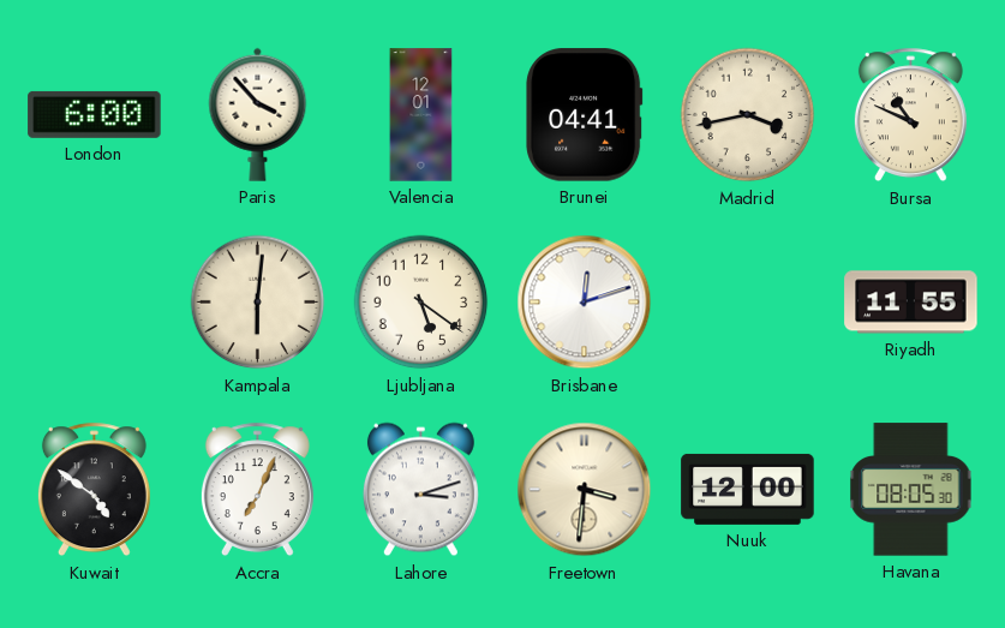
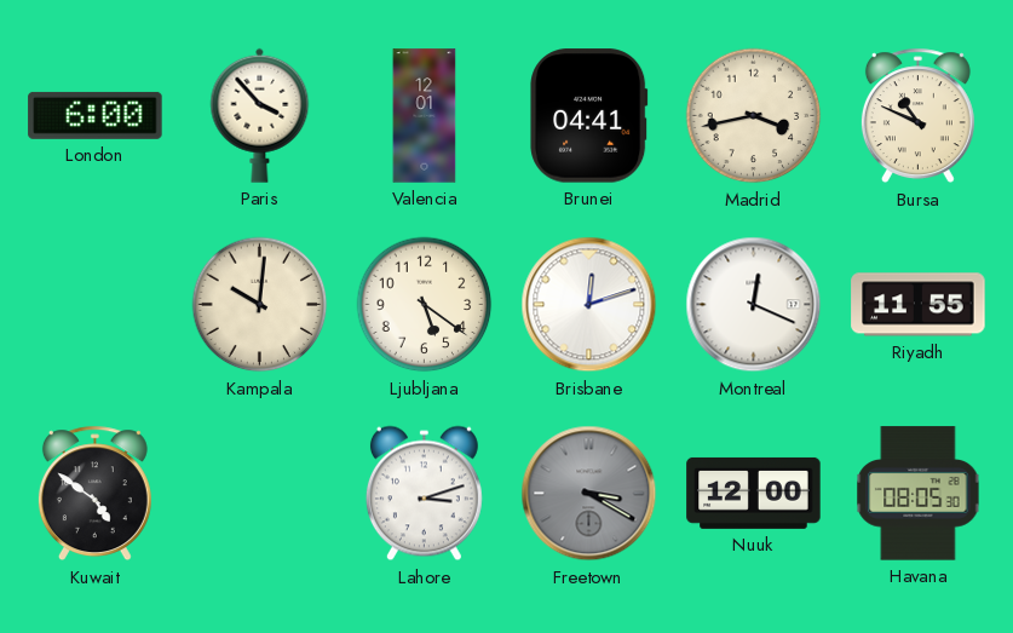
Kampala: 6:01 -> 10:01
Montreal: none -> 12:19
Accra: 7:04 -> none
Freetown: 3:31 -> 3:20
Freetown dial: cream -> grey
